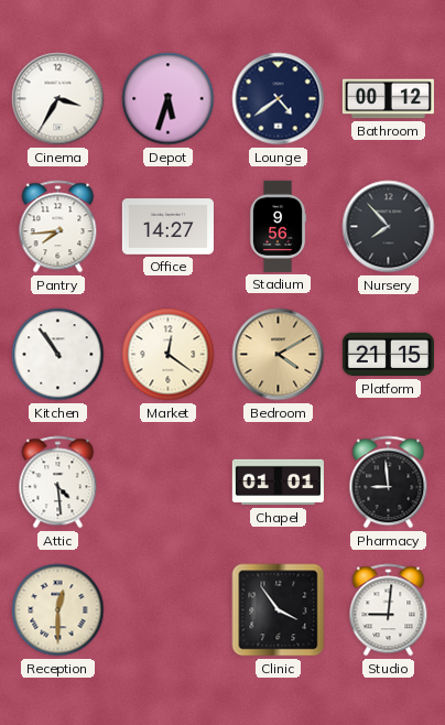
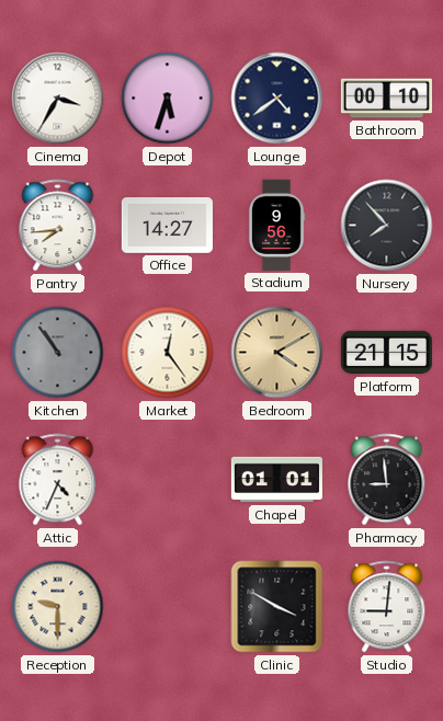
Bathroom: 00:12 -> 00:10
Kitchen dial: white -> grey
Market: 12:21 -> 12:24
Attic: 4:29 -> 4:34
Reception: 12:30 -> 9:30
Clinic: 3:54 -> 3:50
